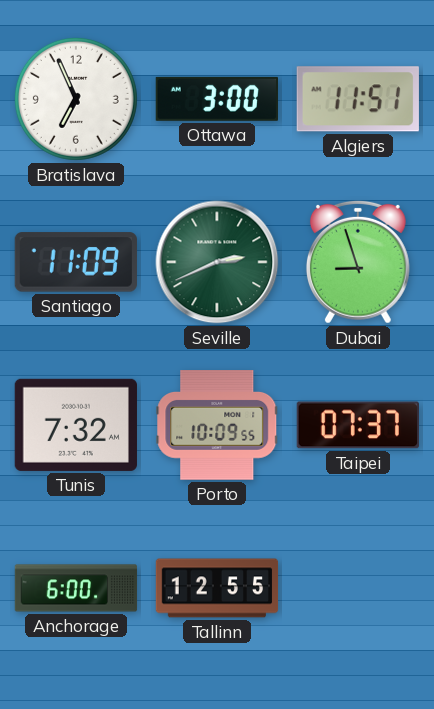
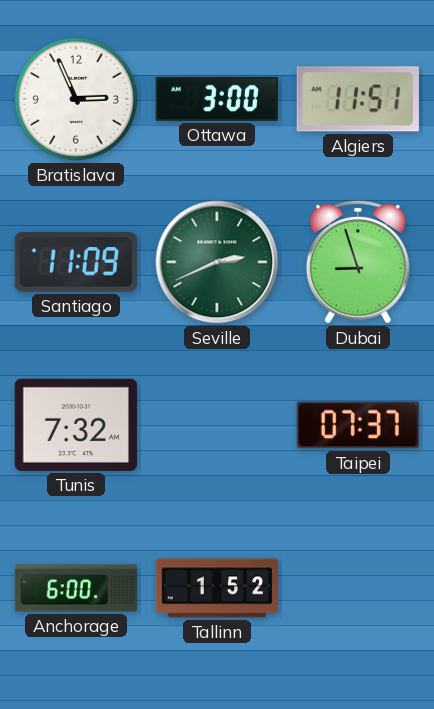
Bratislava: 6:56 -> 2:56
Porto: 10:09 -> none
Tallinn: 12:55 -> 1:52
